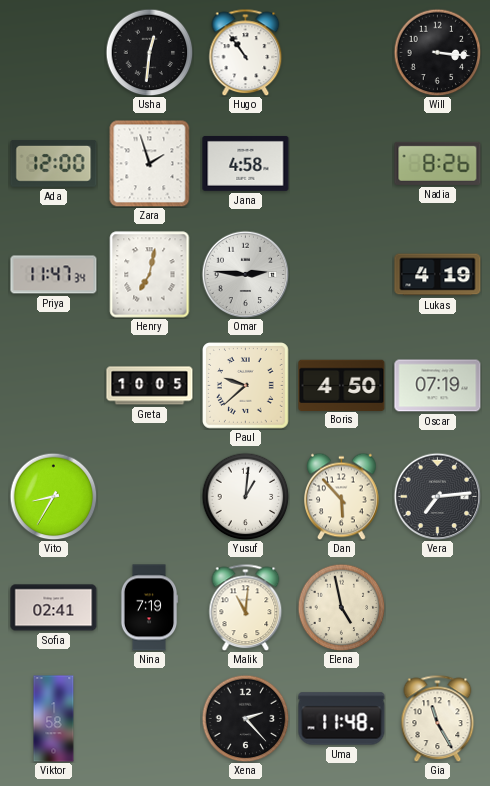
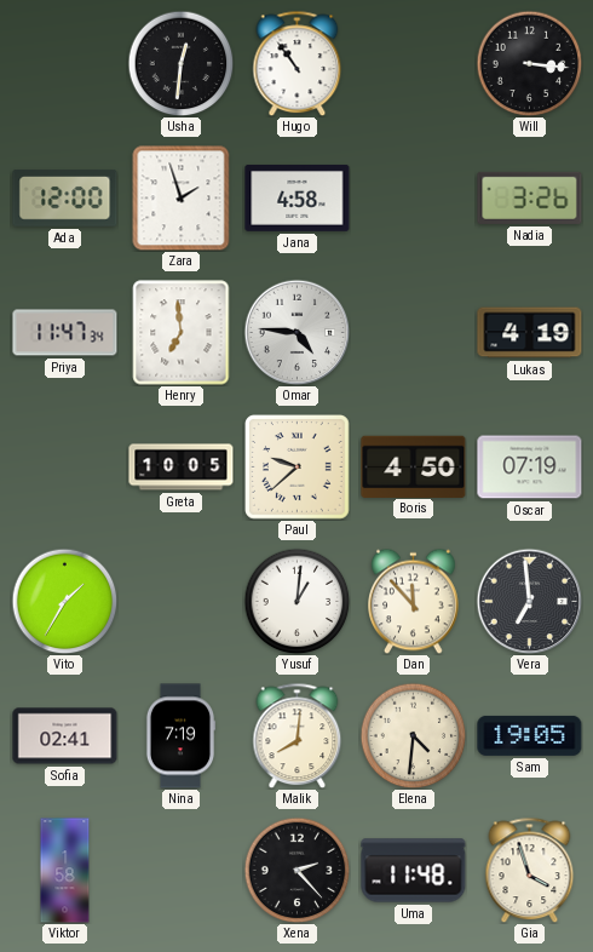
Nadia: 8:26 -> 3:26
Henry: 7:02 -> 6:59
Omar: 2:46 -> 4:46
Vito: 8:35 -> 1:35
Dan: 5:53 -> 11:53
Vera: 7:14 -> 6:59
Malik: 11:01 -> 8:01
Elena: 4:58 -> 4:31
Sam: none -> 19:05
Gia: 11:25 -> 3:57
